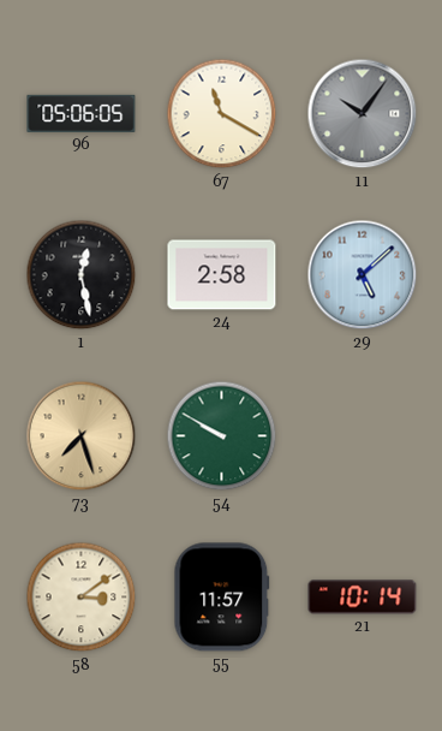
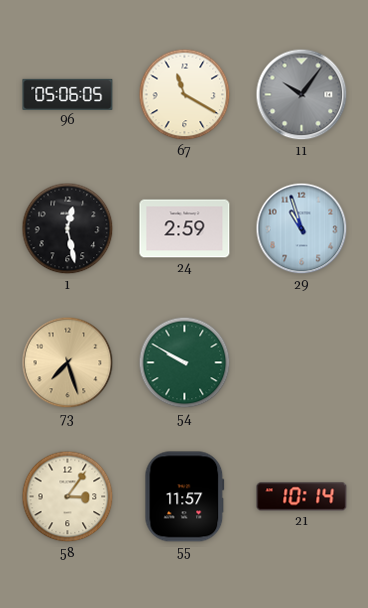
24: 2:58 -> 2:59
29: 5:08 -> 10:57
58: 3:09 -> 3:06
